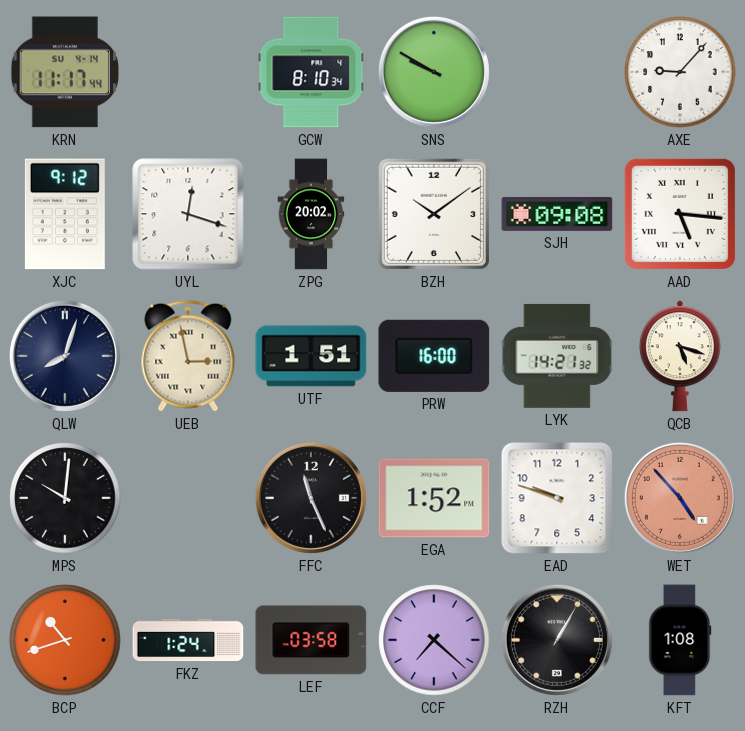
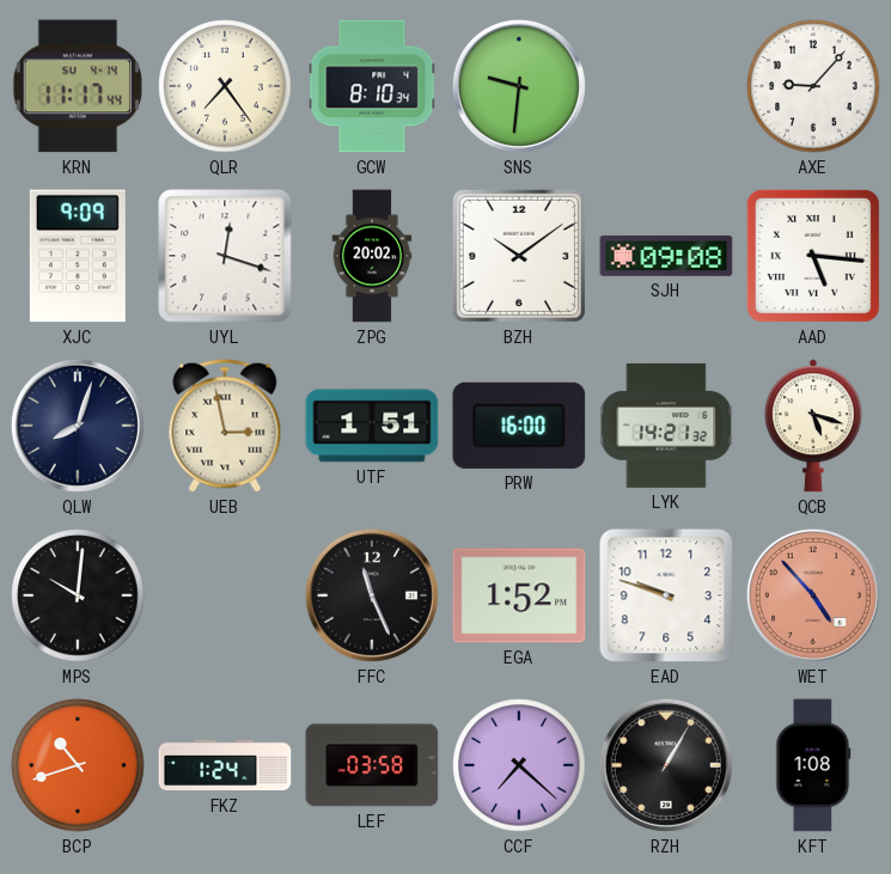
QLR: none -> 7:24
SNS: 9:50 -> 9:31
XJC: 9:12 -> 9:09
